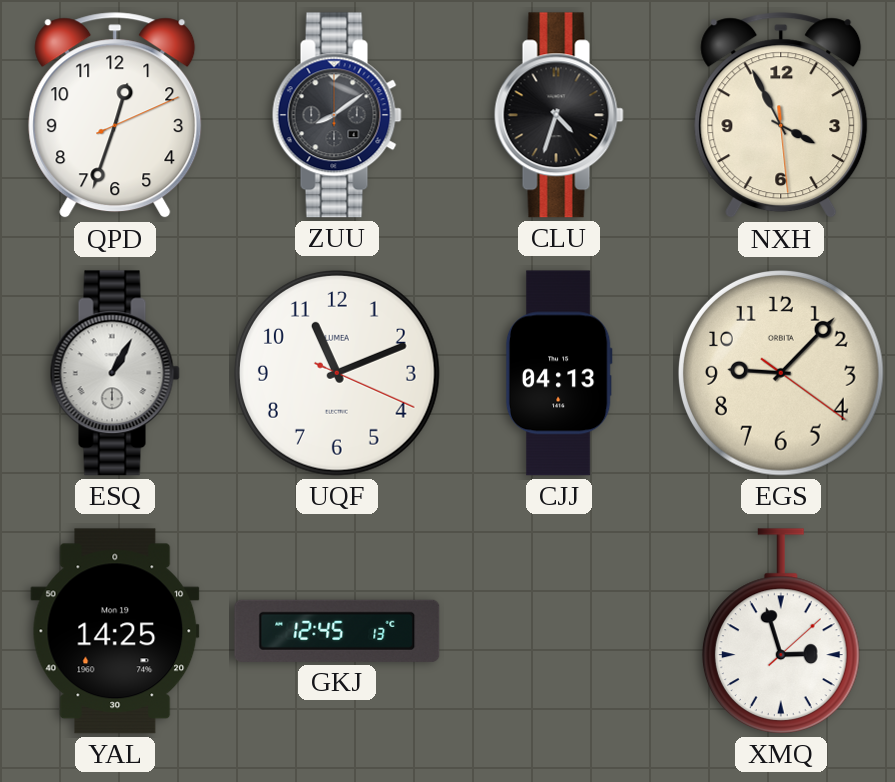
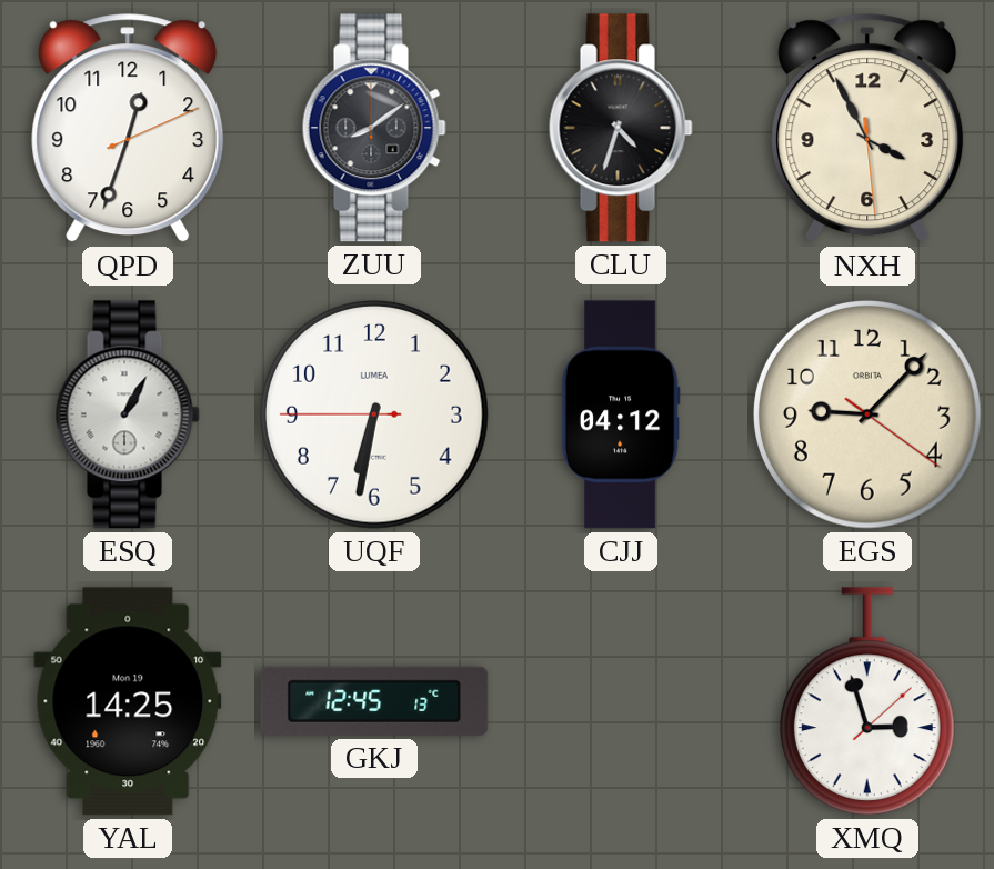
UQF: 11:11 -> 6:31
CJJ: 04:13 -> 04:12
